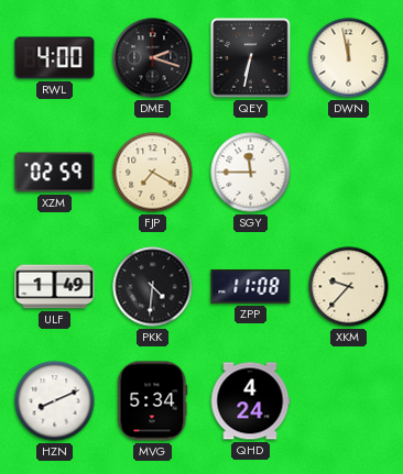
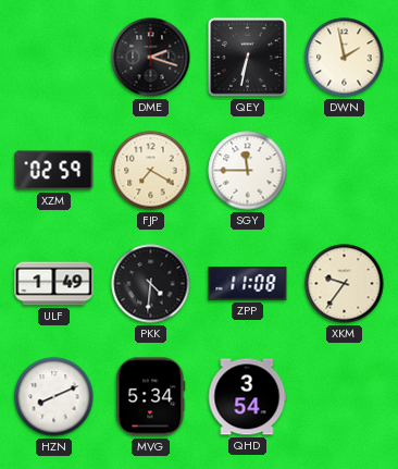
RWL: 4:00 -> none
DWN: 11:58 -> 1:58
XKM: 9:37 -> 9:36
QHD: 4:24 -> 3:54
